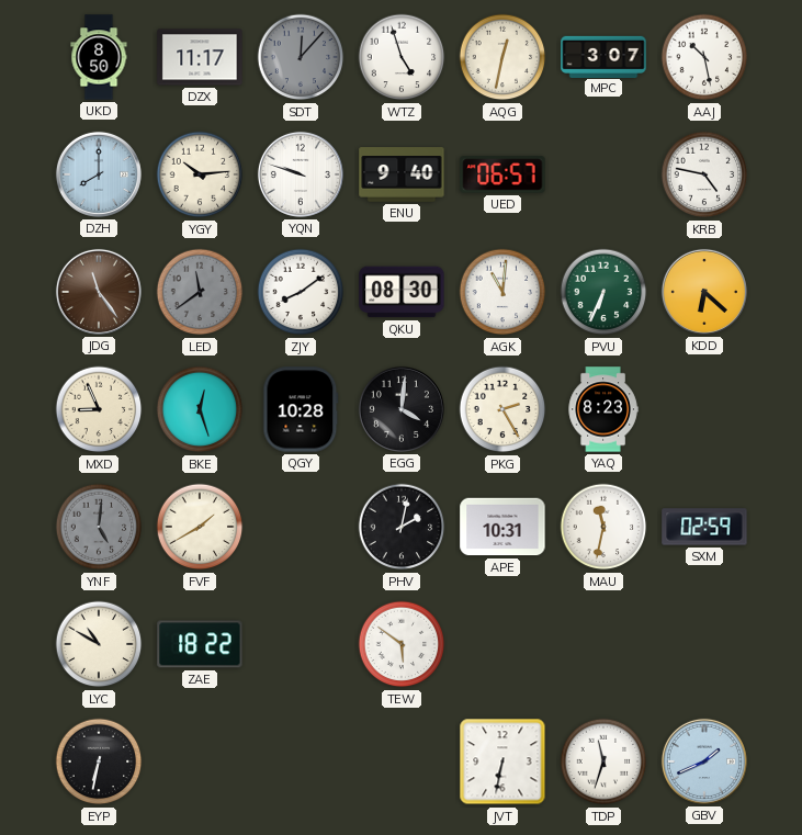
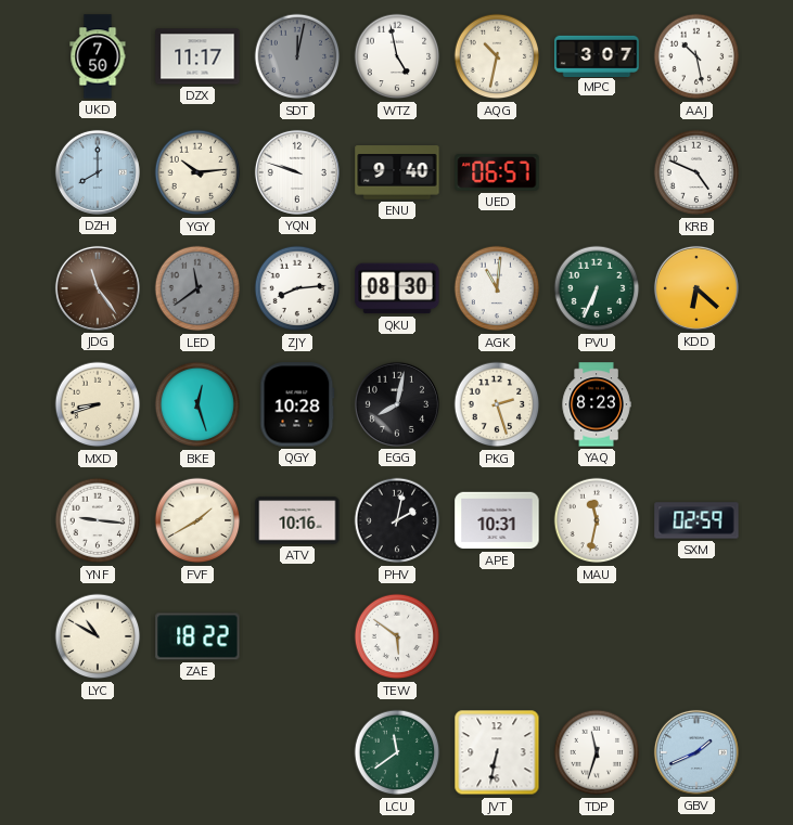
UKD: 8:50 -> 7:50
SDT: 12:07 -> 12:02
WTZ: 4:57 -> 4:58
AQG: 12:32 -> 10:32
KRB: 4:47 -> 4:49
ZJY: 8:09 -> 8:14
MXD: 8:56 -> 8:42
EGG: 4:01 -> 8:02
PKG: 2:25 -> 2:27
YNF: 5:01 -> 9:16
YNF dial: grey -> white
ATV: none -> 10:16
EYP: 6:32 -> none
LCU: none -> 11:39
